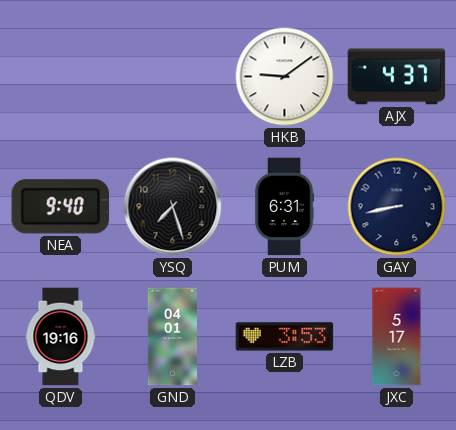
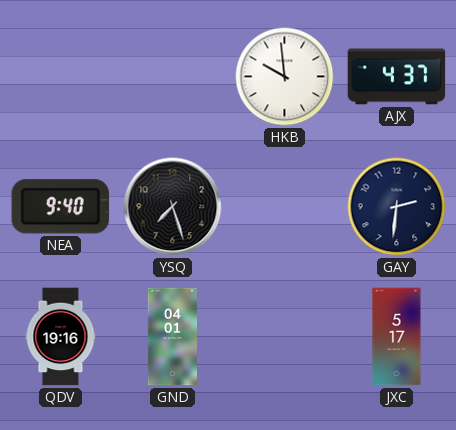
HKB: 9:09 -> 9:59
PUM: 6:31 -> none
GAY: 8:43 -> 2:31
LZB: 3:53 -> none
